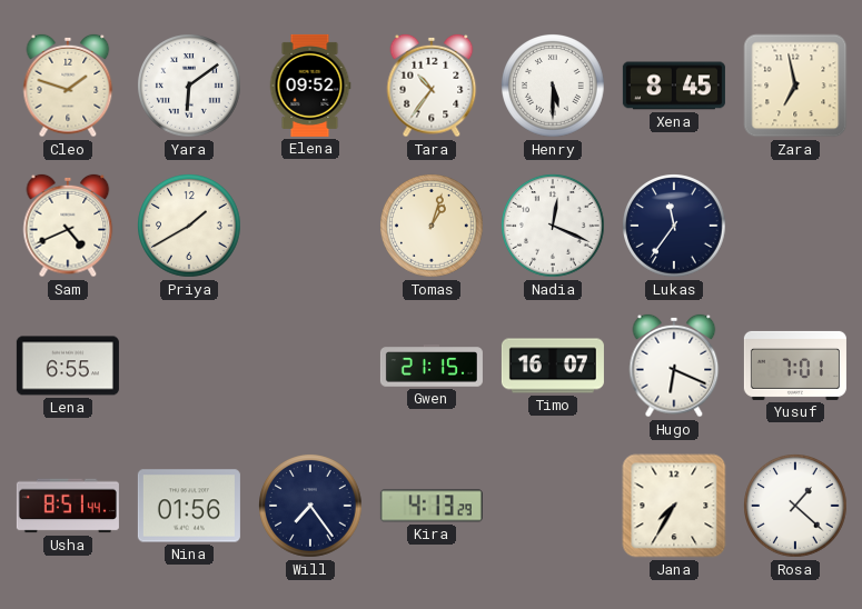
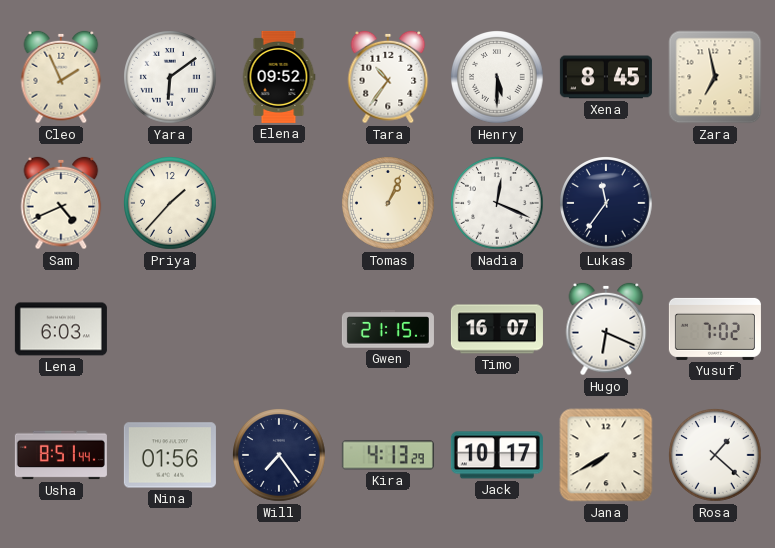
Cleo: 1:48 -> 1:56
Priya: 1:40 -> 1:37
Tomas: 1:03 -> 1:04
Lena: 6:55 -> 6:03
Yusuf: 7:01 -> 7:02
Jack: none -> 10:17
Jana: 7:35 -> 7:40
